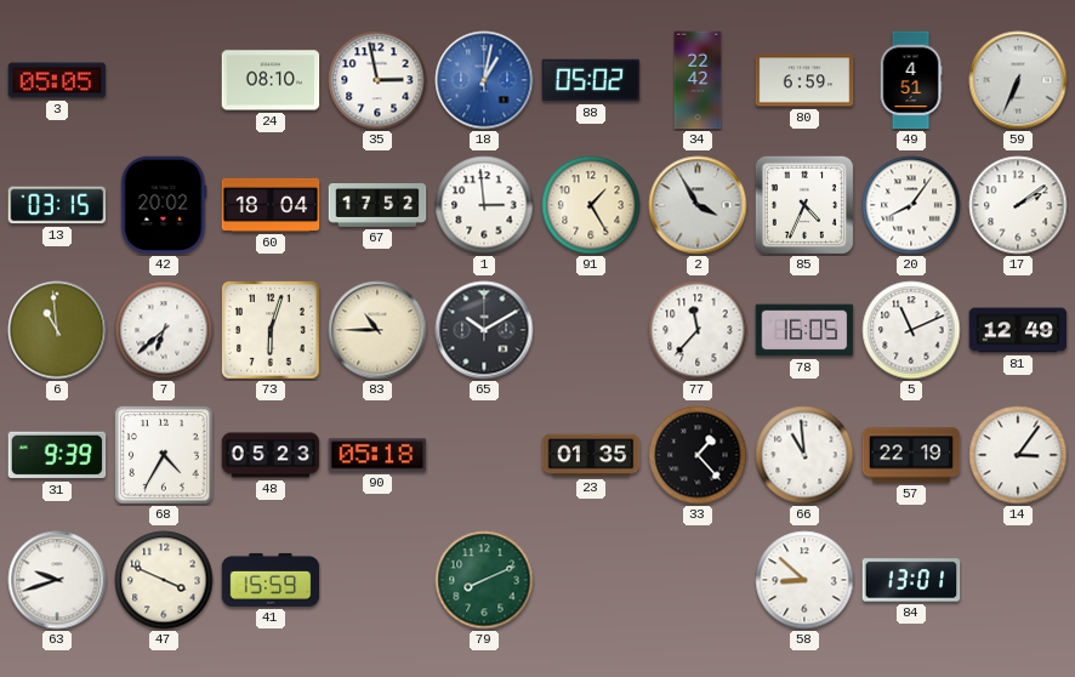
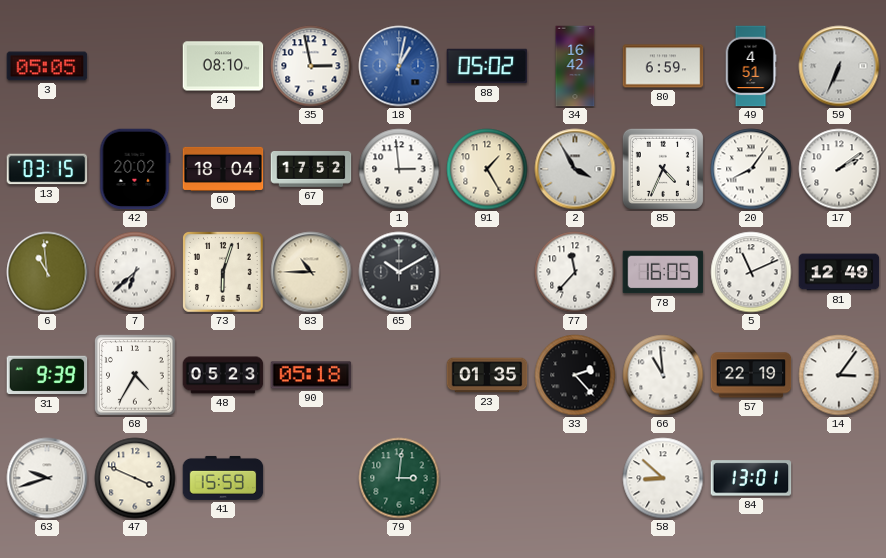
34: 22:42 -> 16:42
33: 1:23 -> 2:23
79: 8:11 -> 3:01
